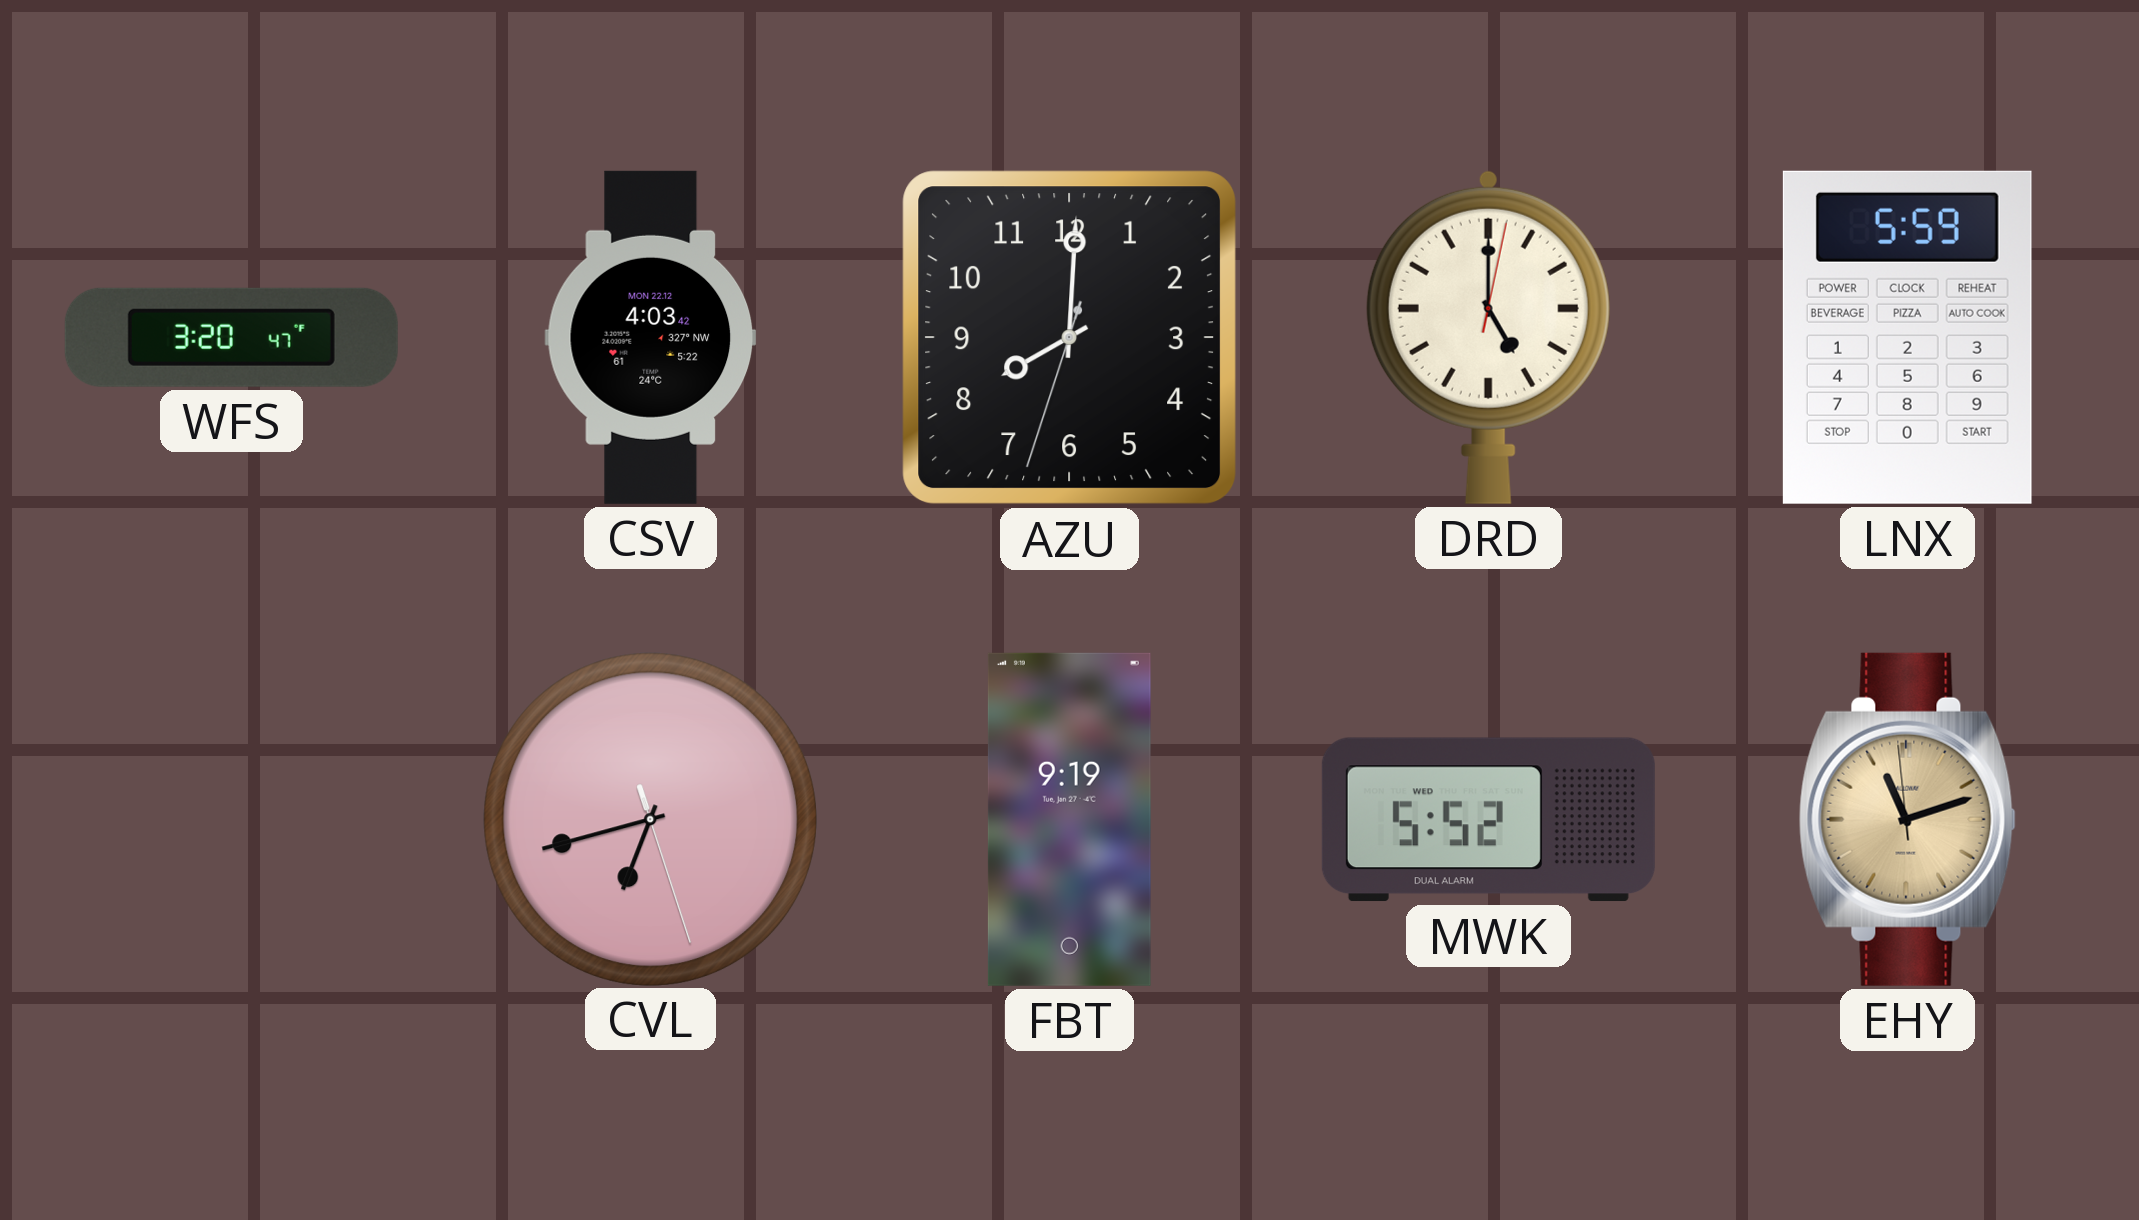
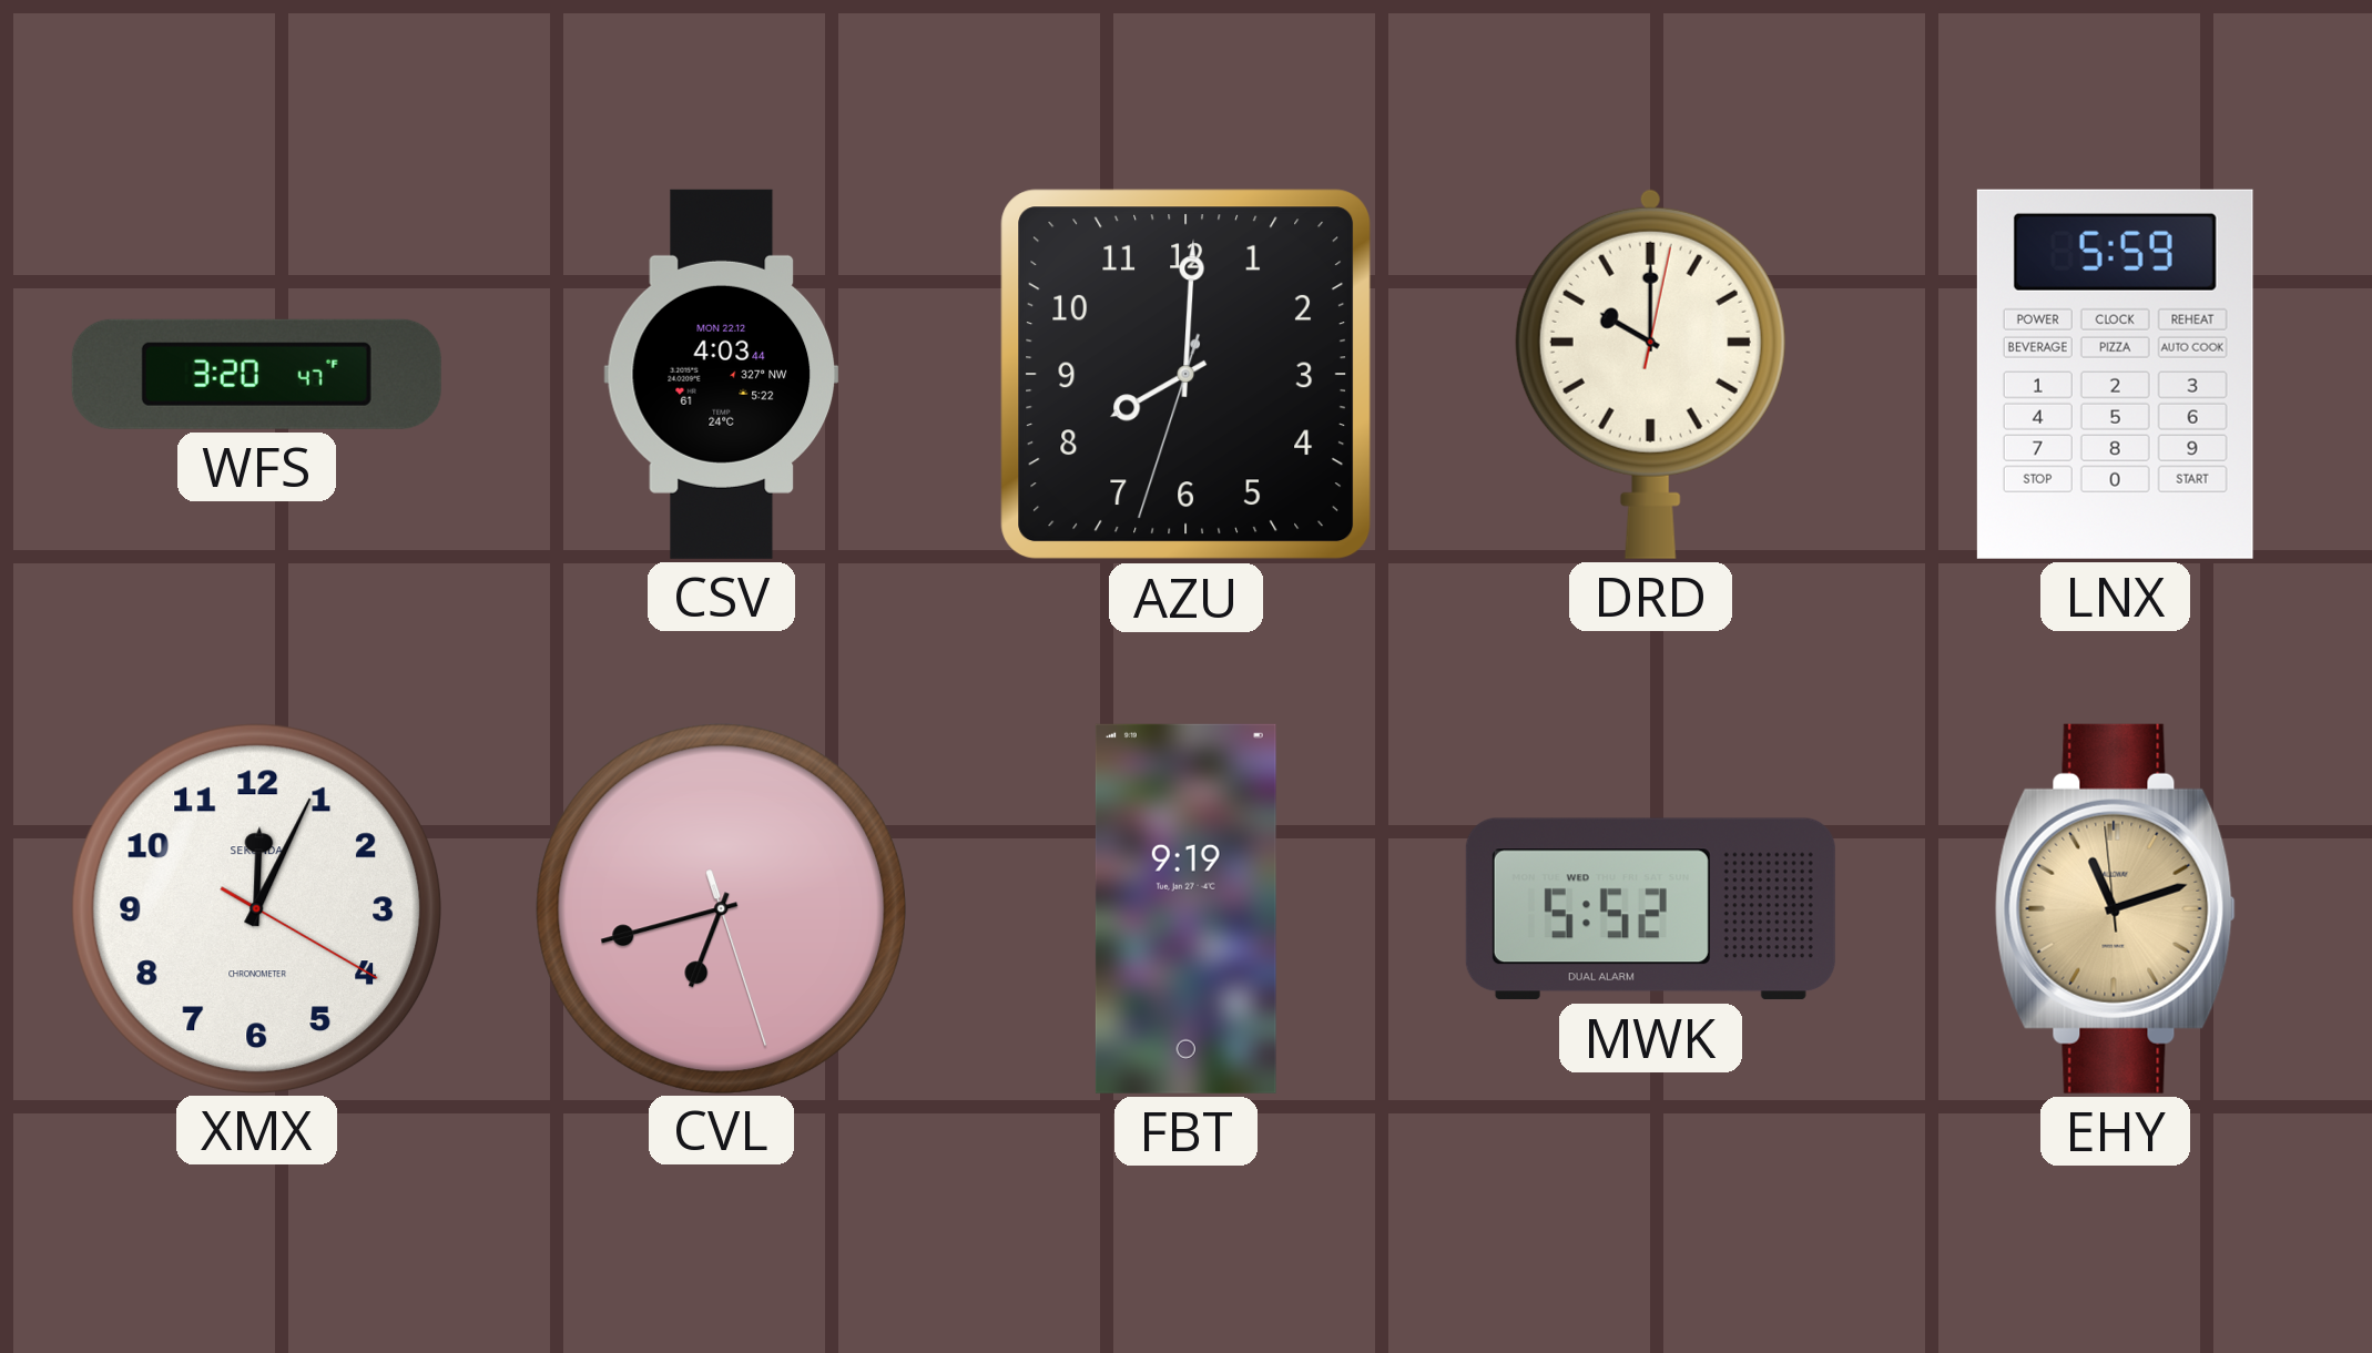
CSV: 4:03:42 -> 4:03:44
DRD: 5:00 -> 10:00
XMX: none -> 12:04
